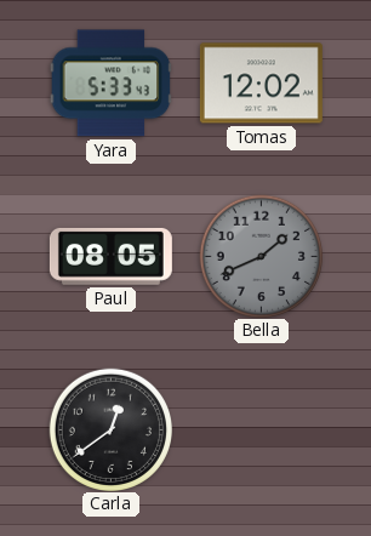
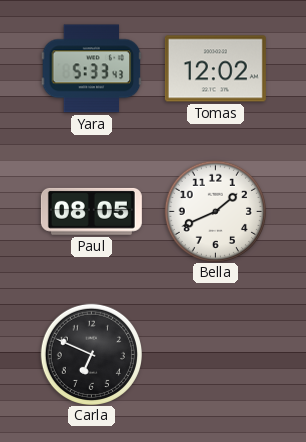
Bella dial: grey -> white
Carla: 12:39 -> 6:49
